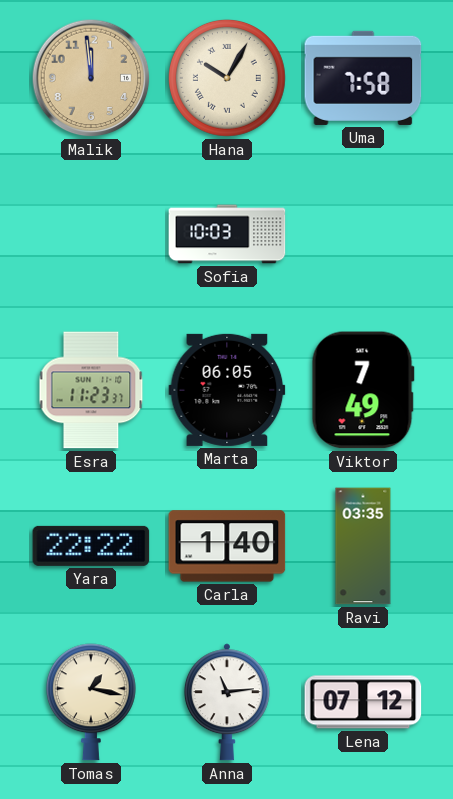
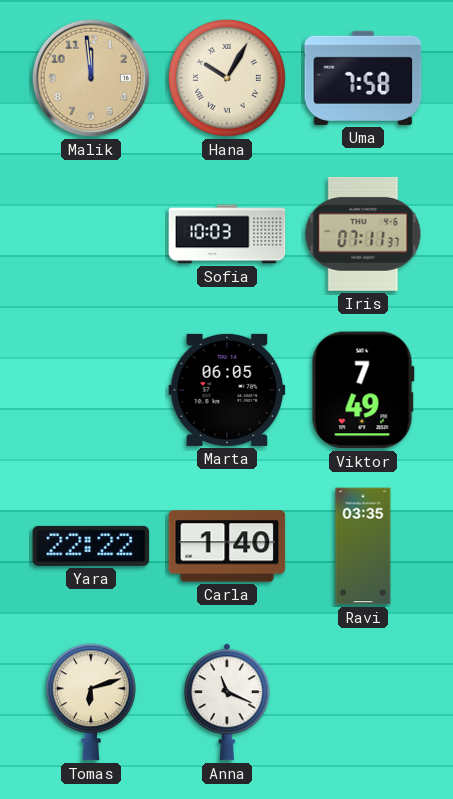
Iris: none -> 07:11
Esra: 11:23 -> none
Tomas: 1:17 -> 6:12
Anna: 11:14 -> 11:19
Lena: 07:12 -> none
